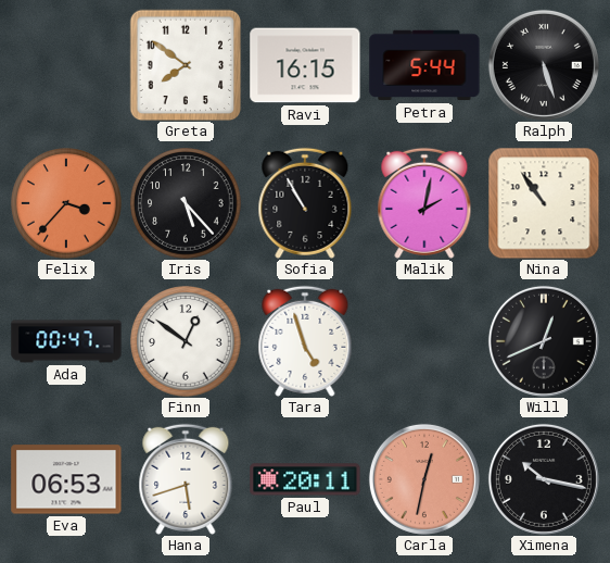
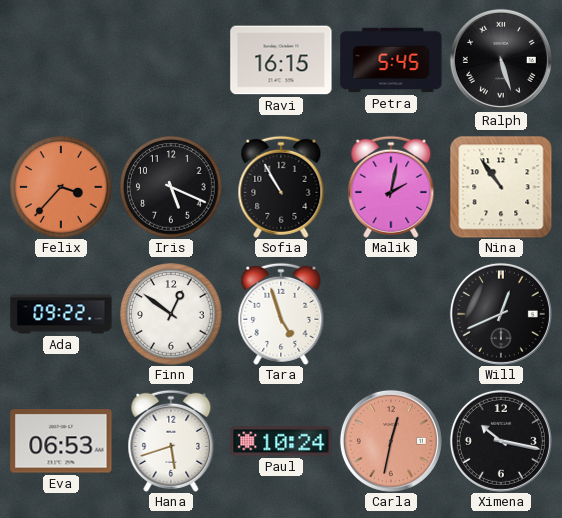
Greta: 7:51 -> none
Petra: 5:44 -> 5:45
Iris: 5:23 -> 5:19
Ada: 00:47 -> 09:22
Paul: 20:11 -> 10:24
